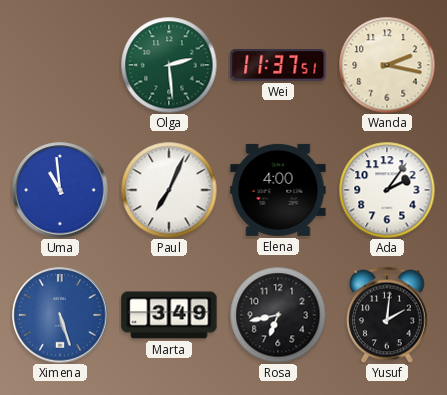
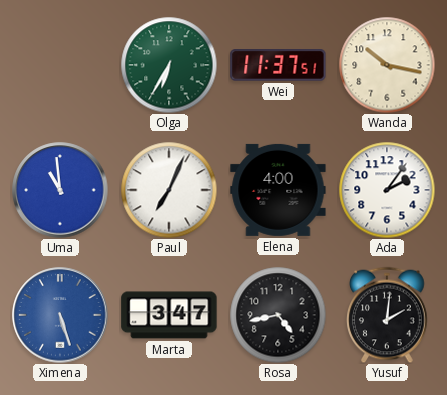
Olga: 2:29 -> 6:35
Wanda: 2:17 -> 10:17
Marta: 3:49 -> 3:47
Rosa: 6:43 -> 4:43
